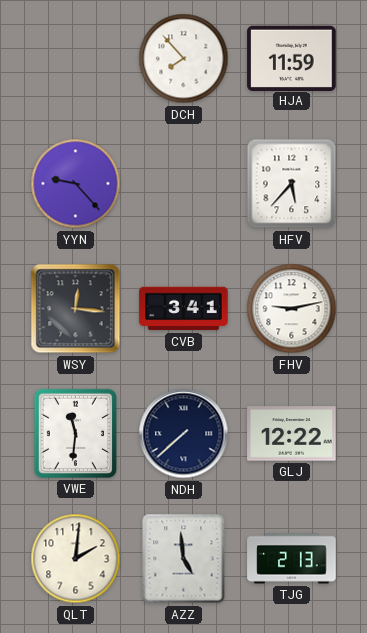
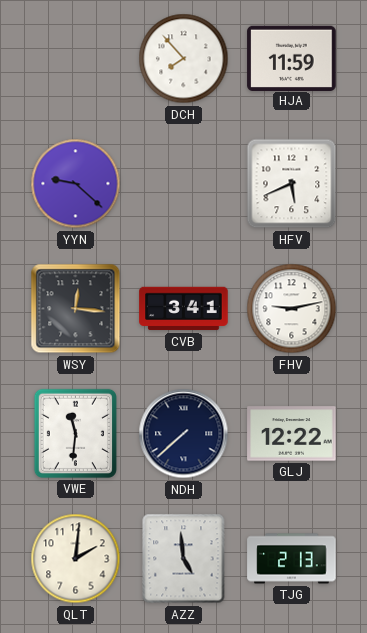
YYN: 9:23 -> 9:22
HFV: 5:37 -> 5:41
